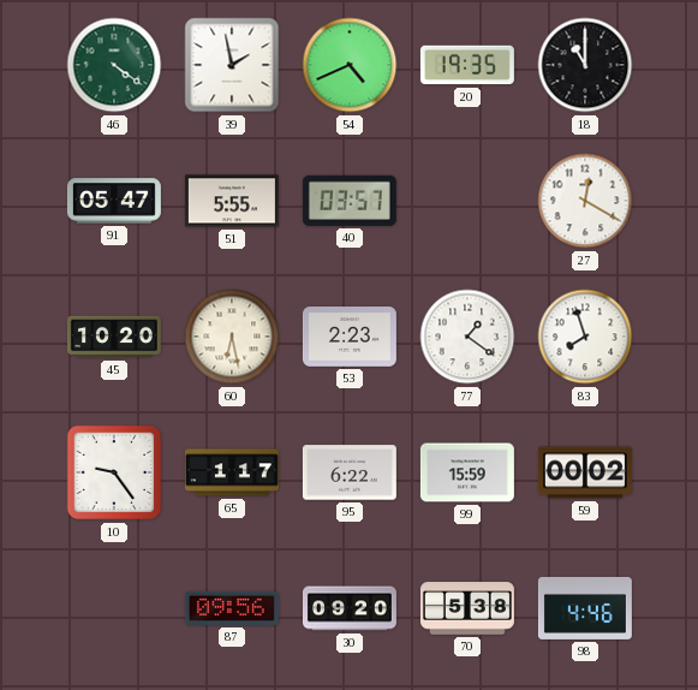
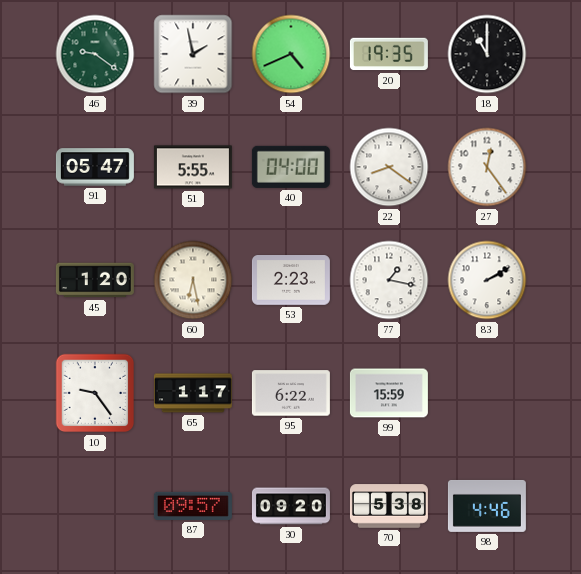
46: 4:21 -> 9:21
40: 03:57 -> 04:00
22: none -> 8:21
27: 12:20 -> 12:24
45: 10:20 -> 1:20
77: 1:21 -> 1:17
83: 7:57 -> 2:10
59: 00:02 -> none
87: 09:56 -> 09:57
